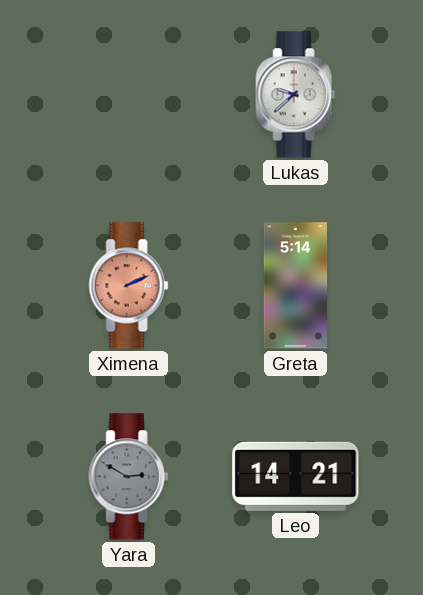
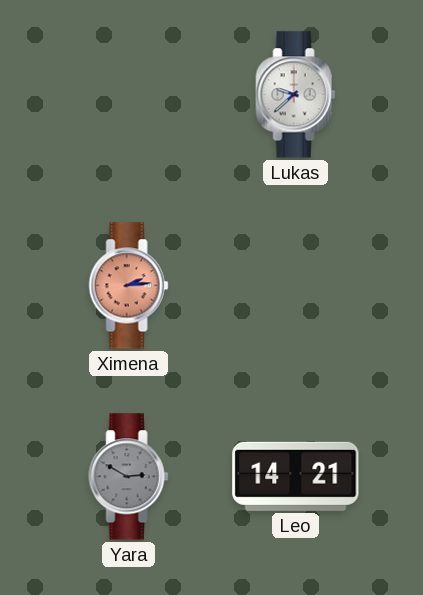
Ximena: 2:11 -> 2:14
Greta: 5:14 -> none
